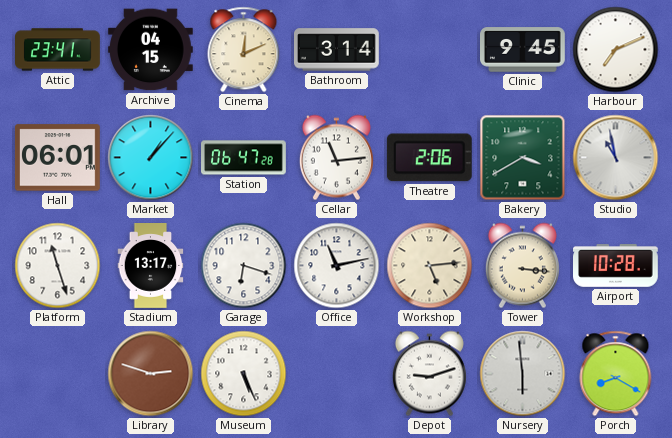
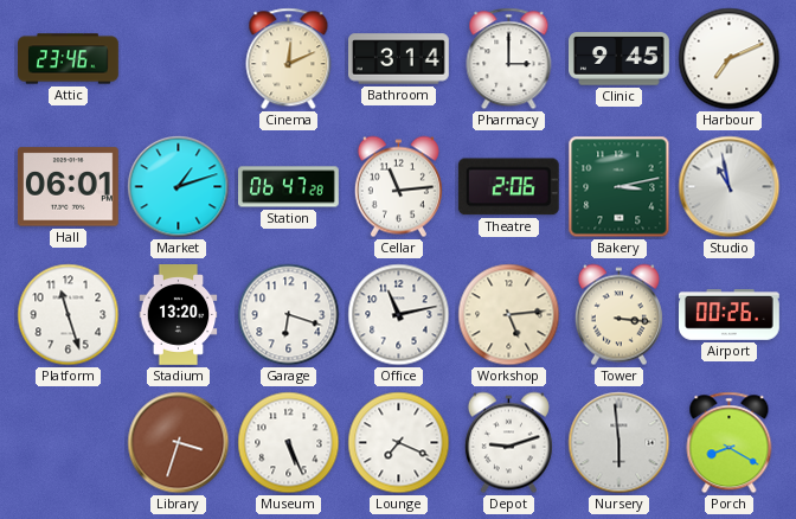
Attic: 23:41 -> 23:46
Archive: 04:15 -> none
Pharmacy: none -> 3:00
Market: 1:07 -> 1:12
Bakery: 3:40 -> 3:13
Stadium: 13:17 -> 13:20
Airport: 10:28 -> 00:26
Library: 2:48 -> 3:33
Lounge: none -> 7:19
